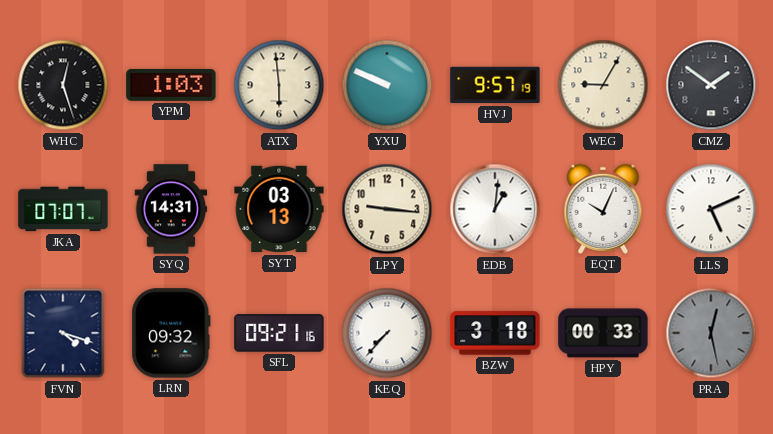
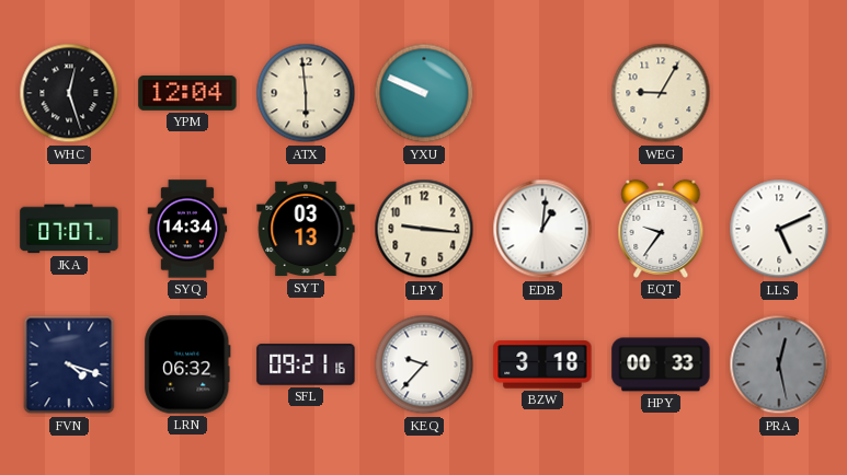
YPM: 1:03 -> 12:04
HVJ: 9:57 -> none
CMZ: 1:51 -> none
SYQ: 14:31 -> 14:34
EQT: 10:04 -> 9:36
LRN: 09:32 -> 06:32
KEQ: 7:37 -> 9:37
